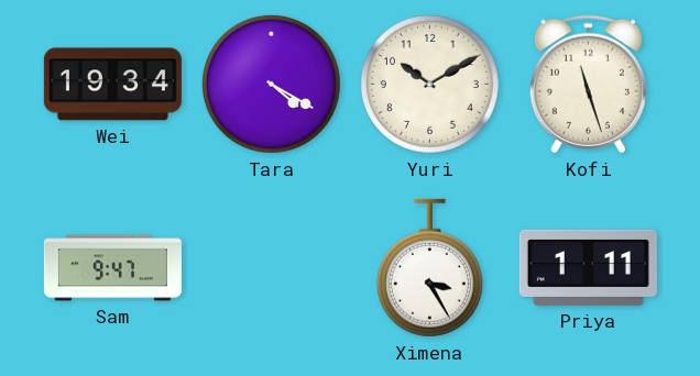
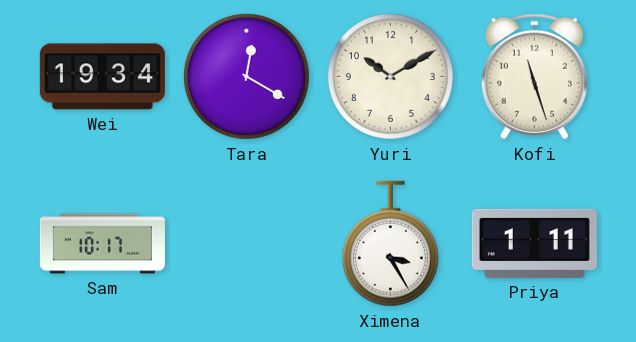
Tara: 4:20 -> 12:20
Sam: 9:47 -> 10:17
